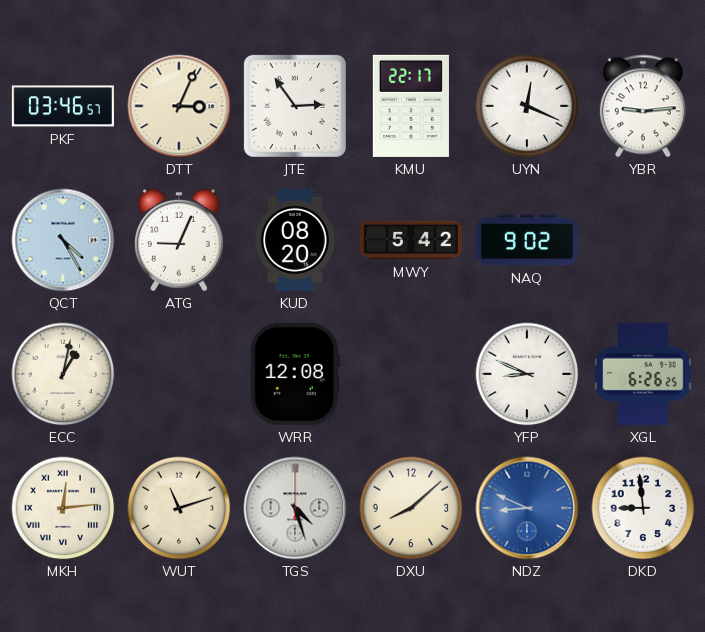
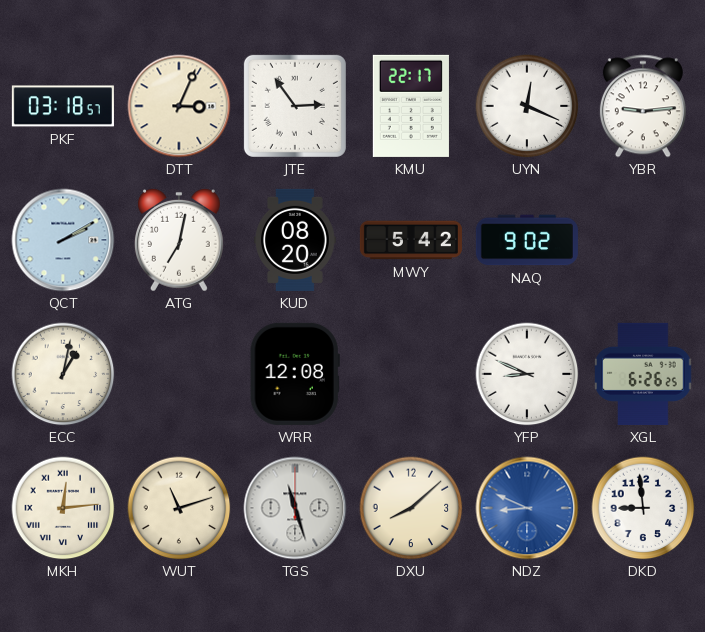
PKF: 03:46 -> 03:18
QCT: 4:25 -> 2:10
ATG: 9:04 -> 7:02
TGS: 4:27 -> 11:27
